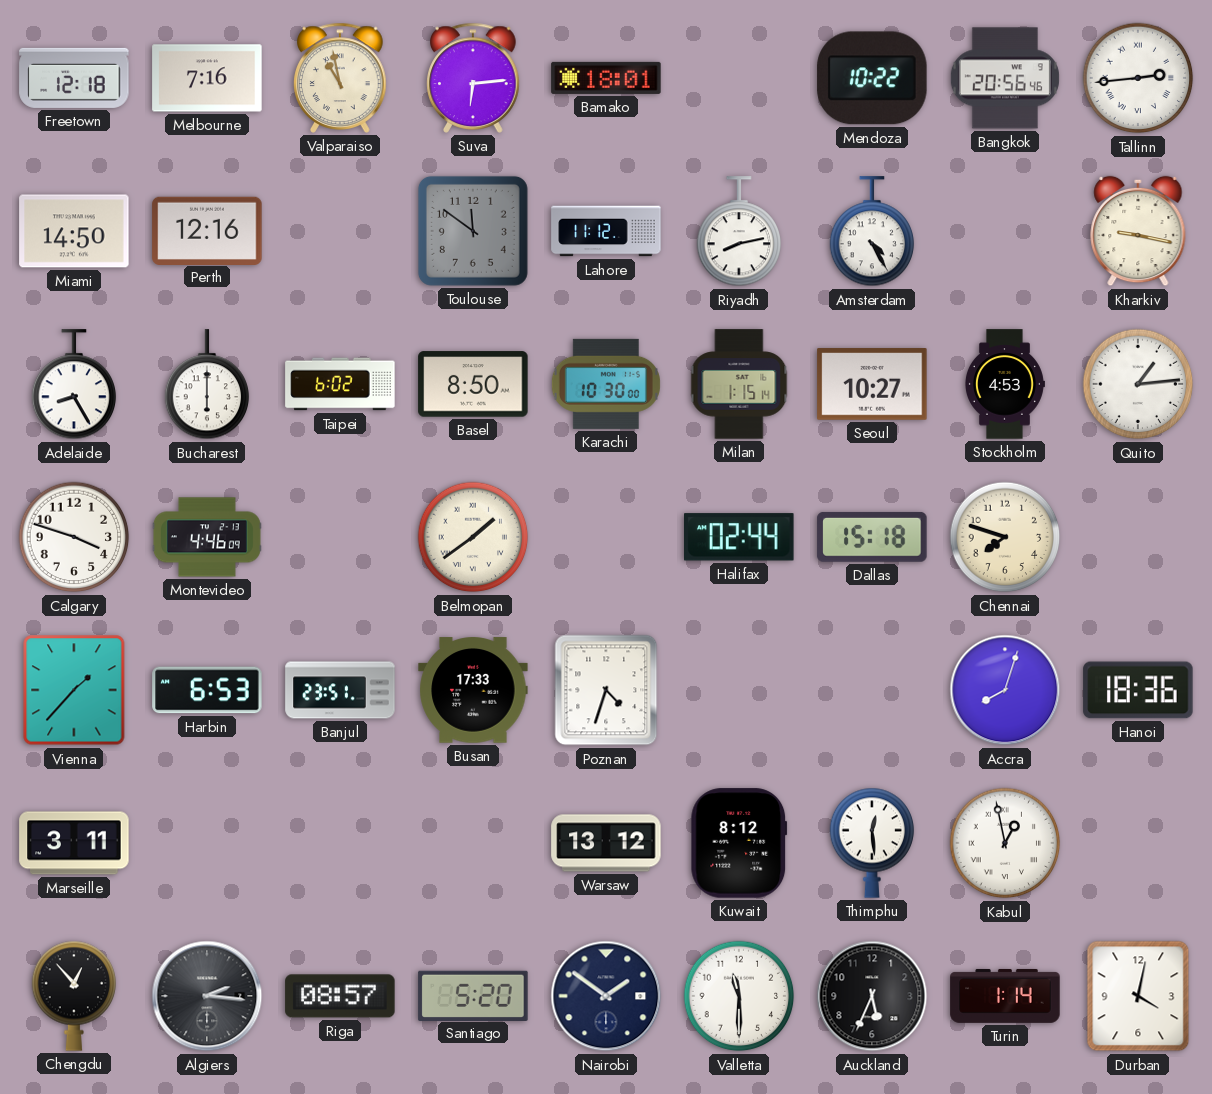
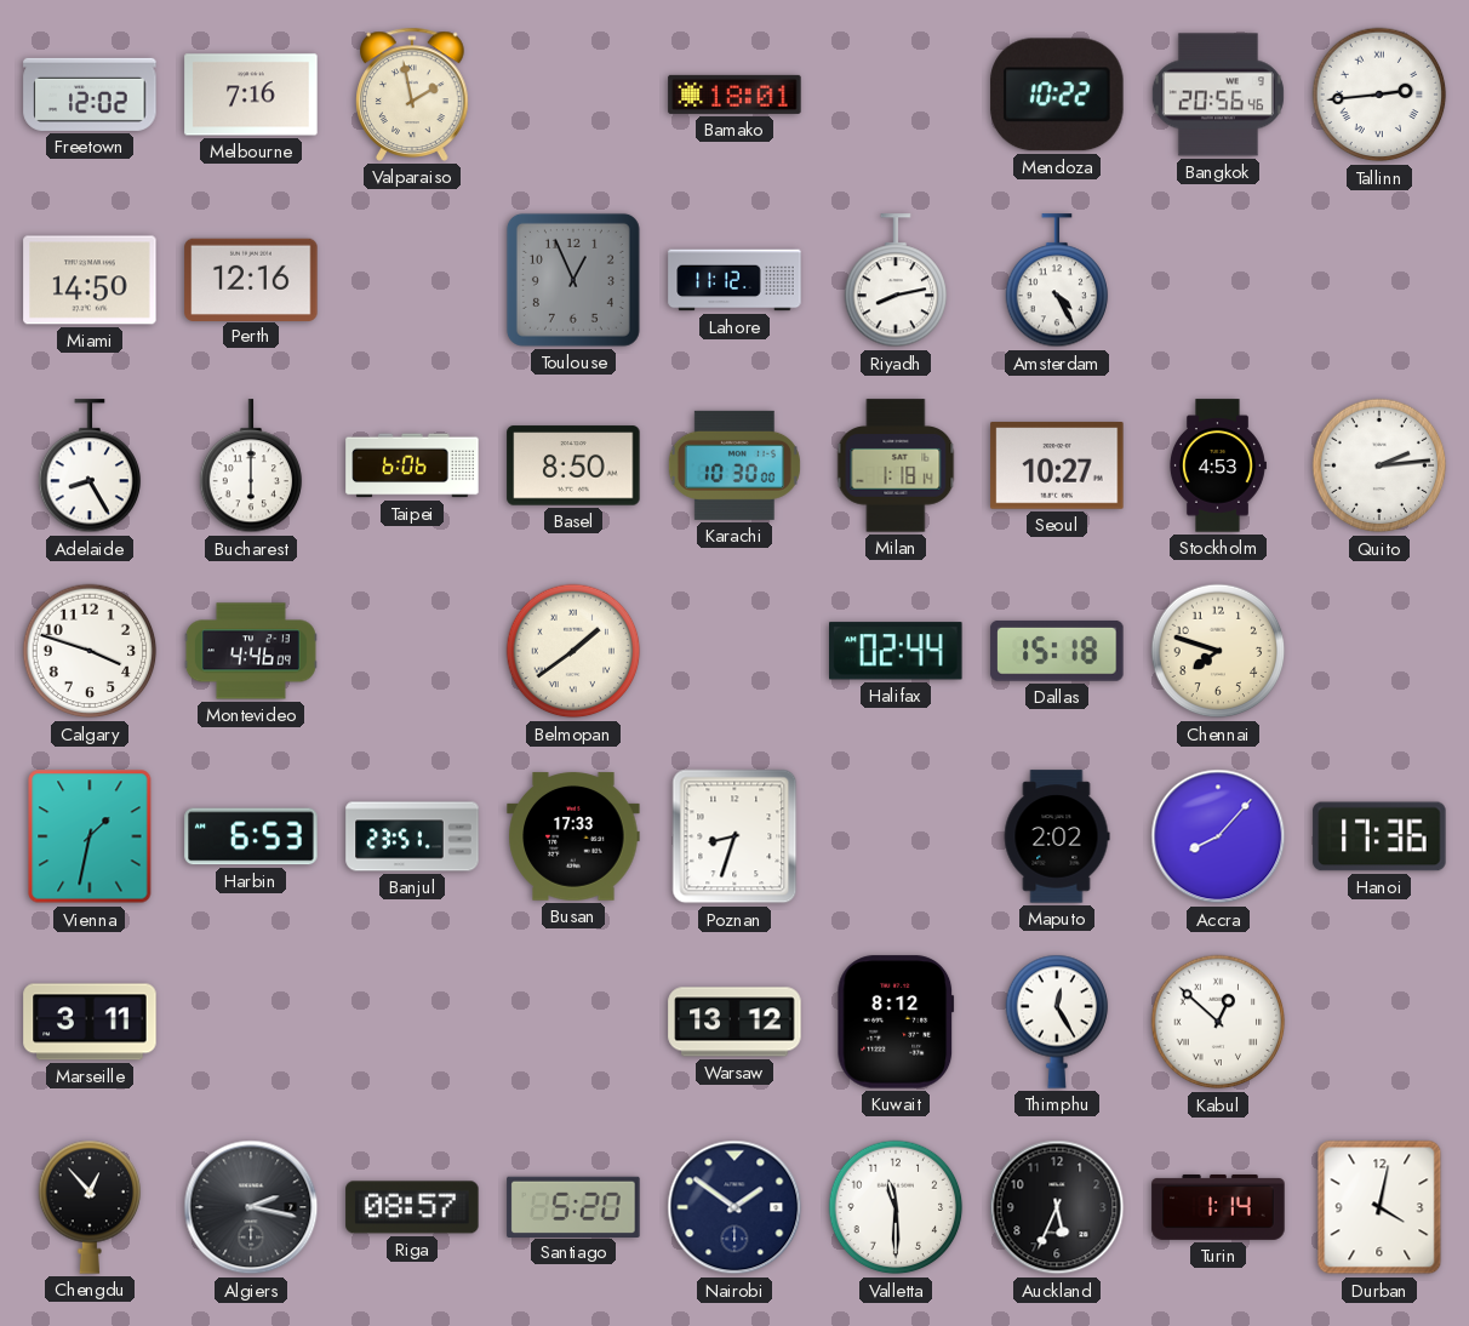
Freetown: 12:18 -> 12:02
Valparaiso: 10:58 -> 1:58
Suva: 6:14 -> none
Toulouse: 11:51 -> 12:56
Kharkiv: 9:17 -> none
Taipei: 6:02 -> 6:06
Milan: 1:15 -> 1:18
Quito: 1:14 -> 2:14
Vienna: 1:37 -> 1:32
Poznan: 4:33 -> 8:33
Maputo: none -> 2:02
Accra: 8:03 -> 8:07
Hanoi: 18:36 -> 17:36
Thimphu: 12:29 -> 12:25
Kabul: 12:58 -> 12:52
Algiers: 2:16 -> 2:17
